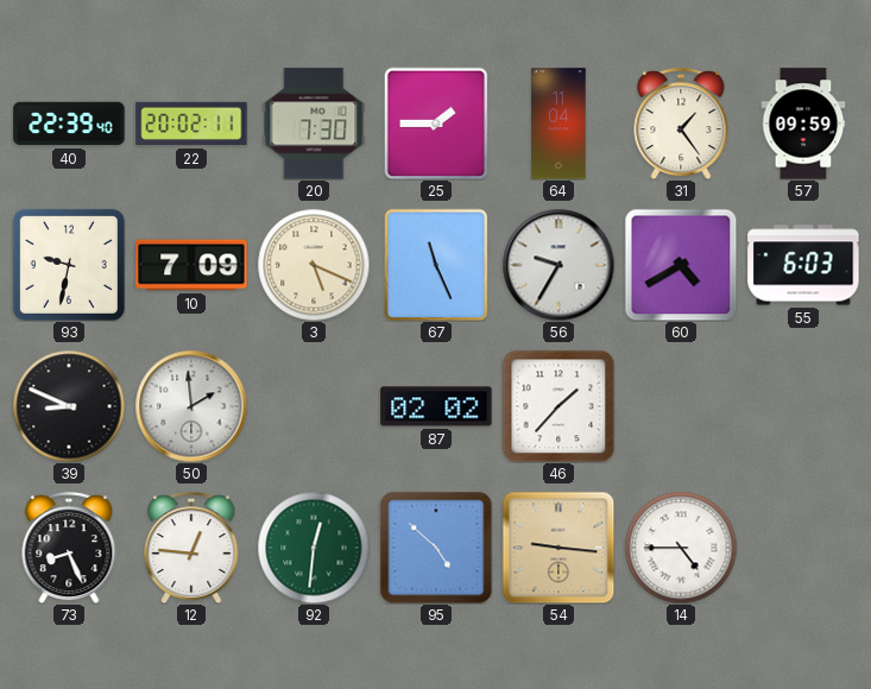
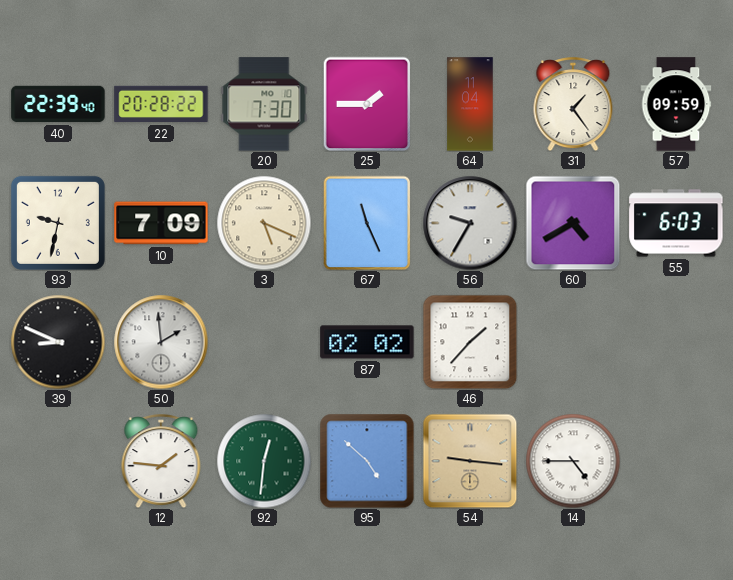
22: 20:02 -> 20:28
73: 8:26 -> none
12: 12:46 -> 1:46
